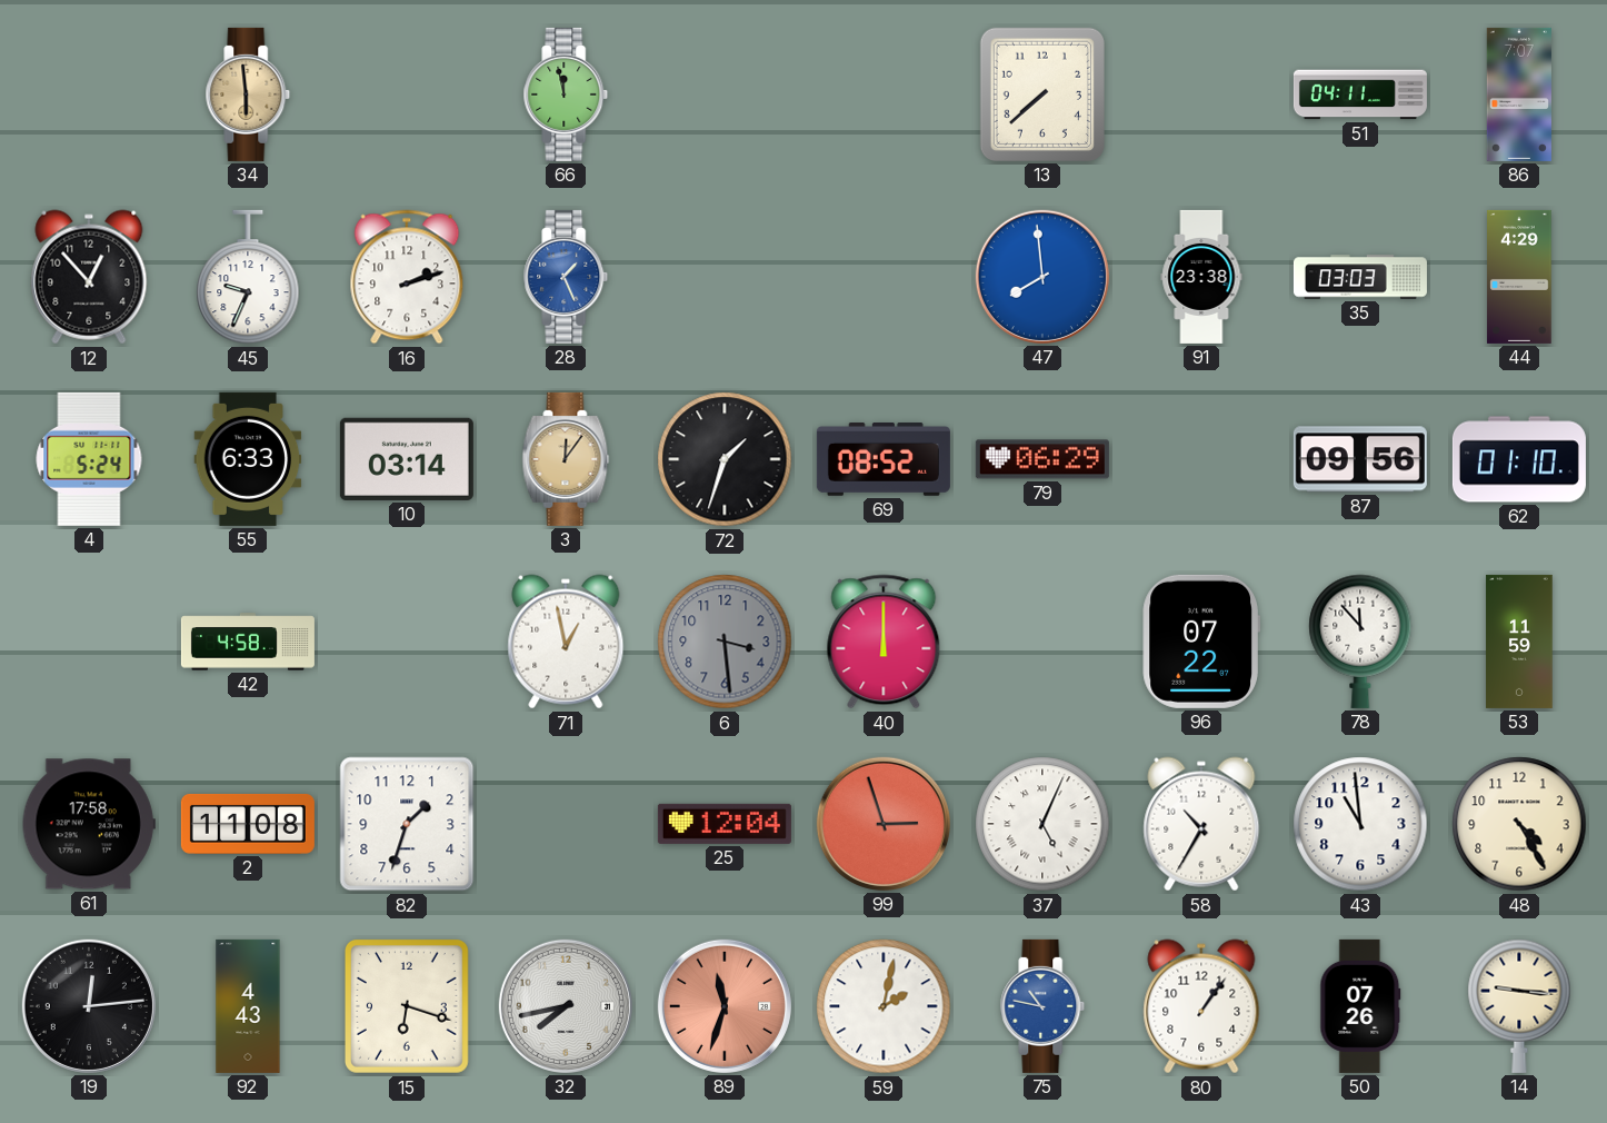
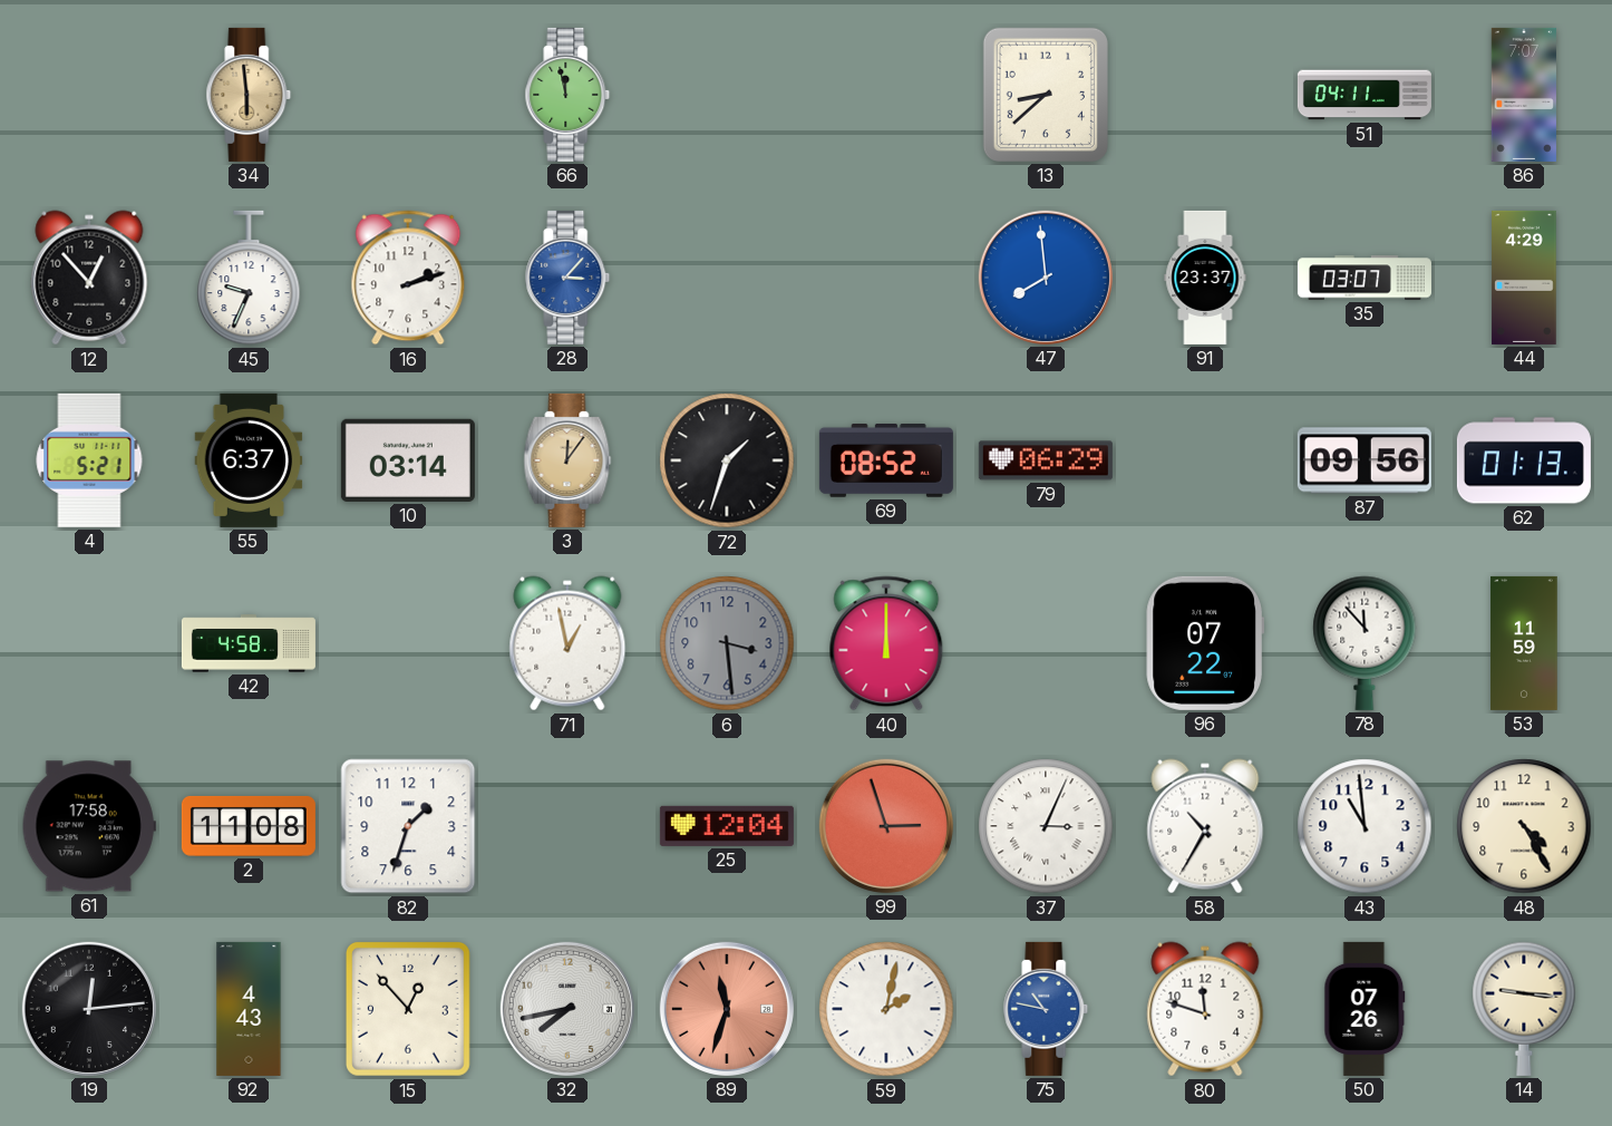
13: 7:38 -> 8:38
28: 1:26 -> 3:07
91: 23:38 -> 23:37
35: 03:03 -> 03:07
4: 5:24 -> 5:21
55: 6:33 -> 6:37
62: 01:10 -> 01:13
37: 5:04 -> 3:04
15: 6:18 -> 12:53
80: 1:06 -> 11:48
